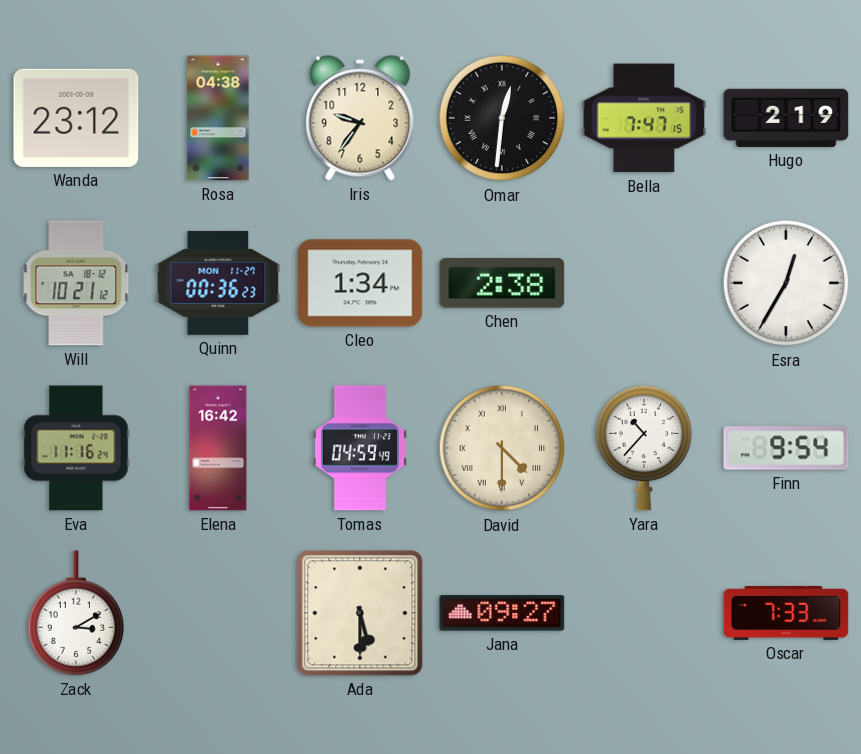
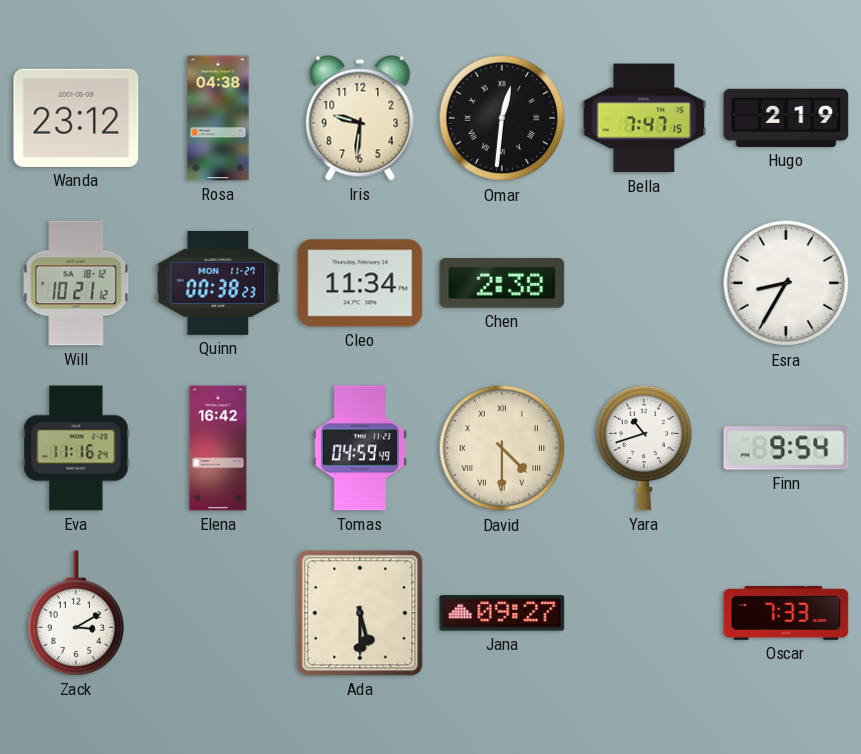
Iris: 9:36 -> 9:31
Quinn: 00:36 -> 00:38
Cleo: 1:34 -> 11:34
Esra: 12:35 -> 8:35
Yara: 10:37 -> 10:42
